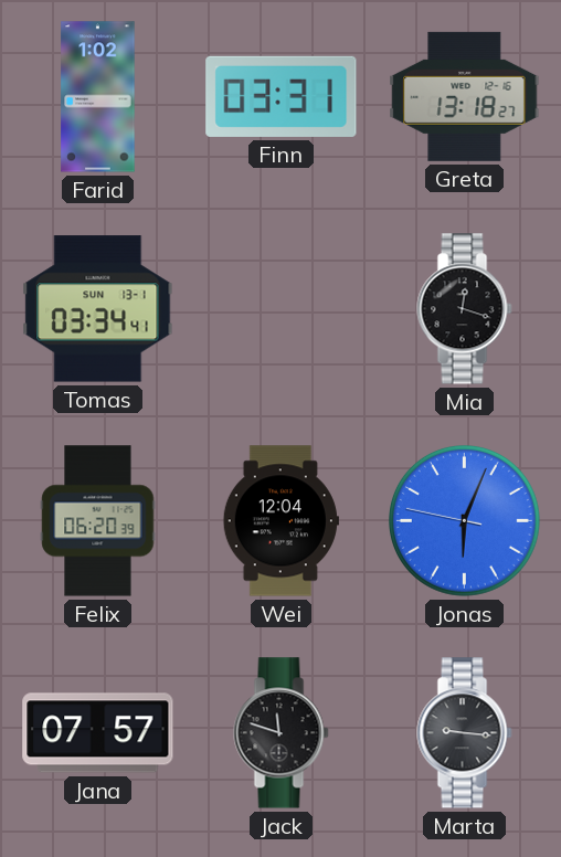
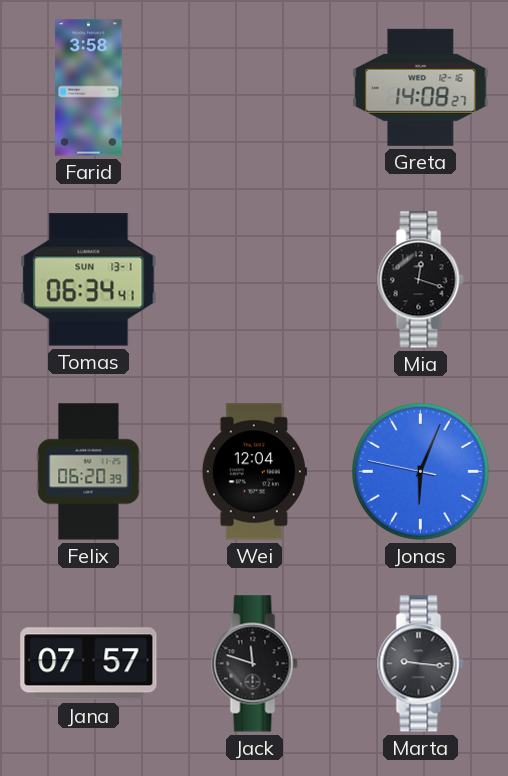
Farid: 1:02 -> 3:58
Finn: 03:31 -> none
Greta: 13:18 -> 14:08
Tomas: 03:34 -> 06:34
